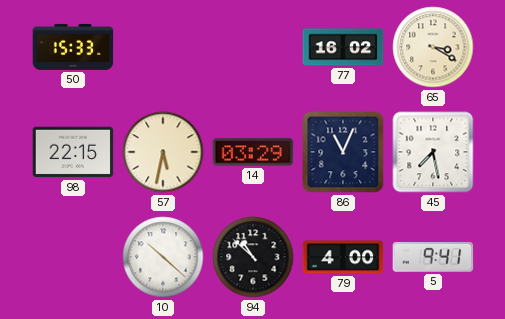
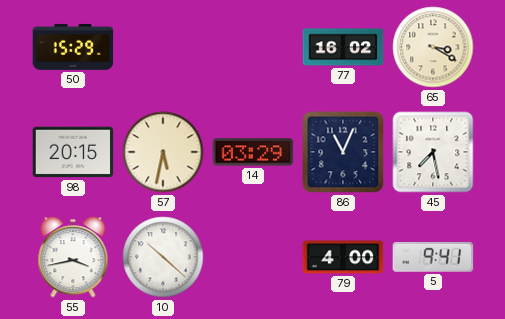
50: 15:33 -> 15:29
98: 22:15 -> 20:15
55: none -> 3:43
94: 10:52 -> none
